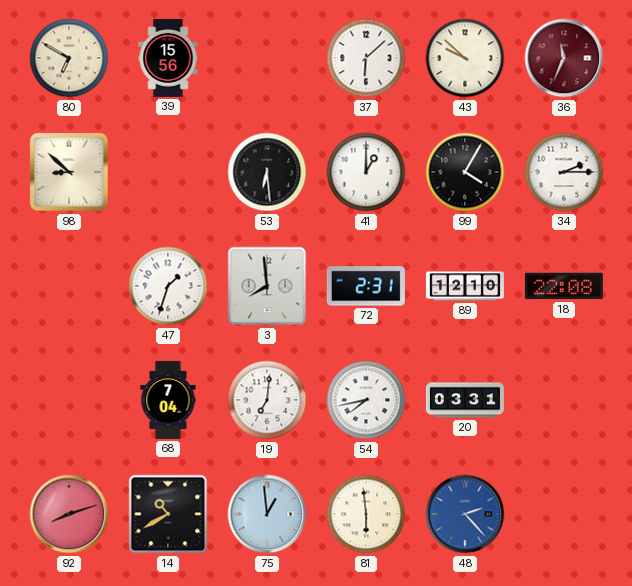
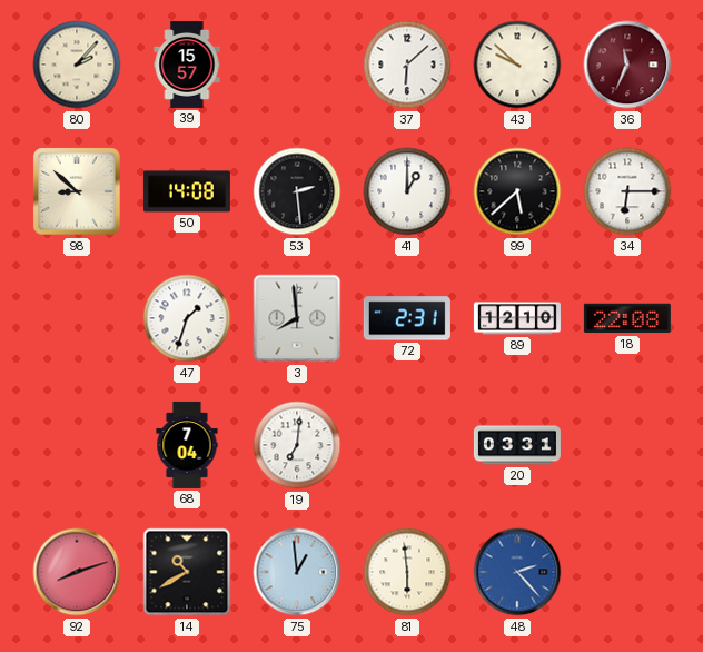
80: 6:50 -> 2:07
39: 15:56 -> 15:57
50: none -> 14:08
53: 6:29 -> 2:29
99: 4:05 -> 5:38
34: 2:15 -> 6:15
54: 7:43 -> none
